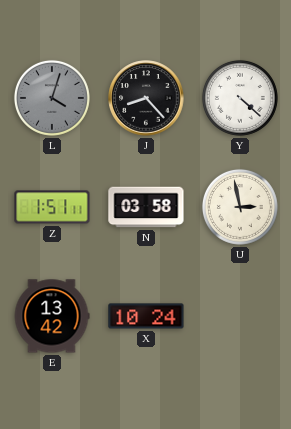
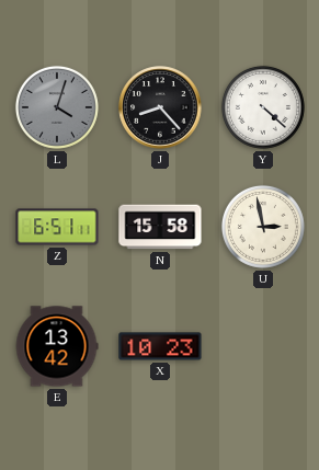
Z: 1:51 -> 6:51
N: 03:58 -> 15:58
X: 10:24 -> 10:23
